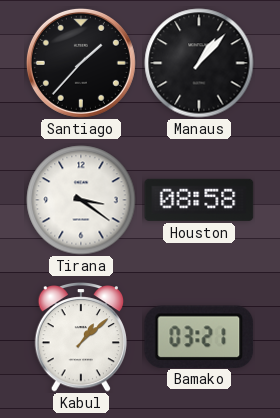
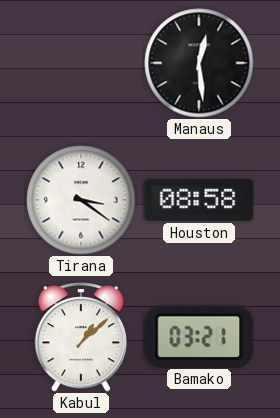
Santiago: 1:37 -> none
Manaus: 1:07 -> 12:29
